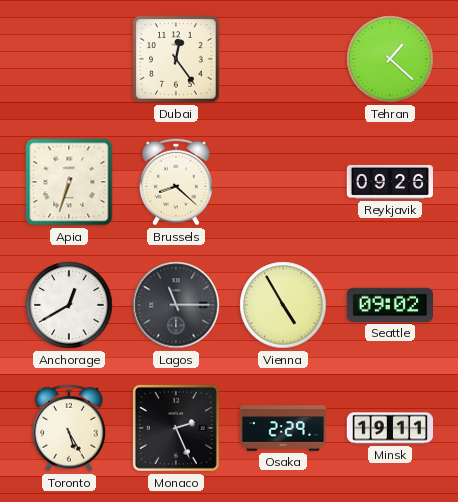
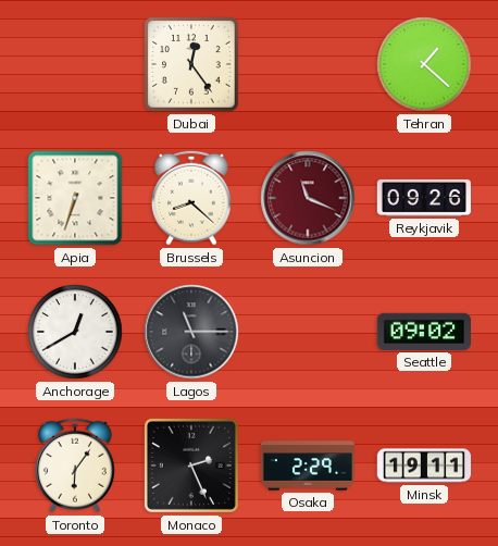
Asuncion: none -> 11:19
Vienna: 4:55 -> none
Toronto: 5:25 -> 6:06
